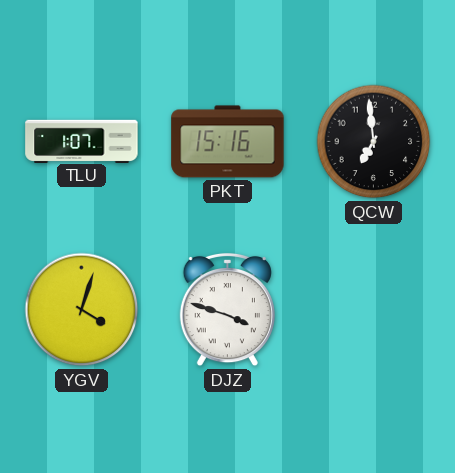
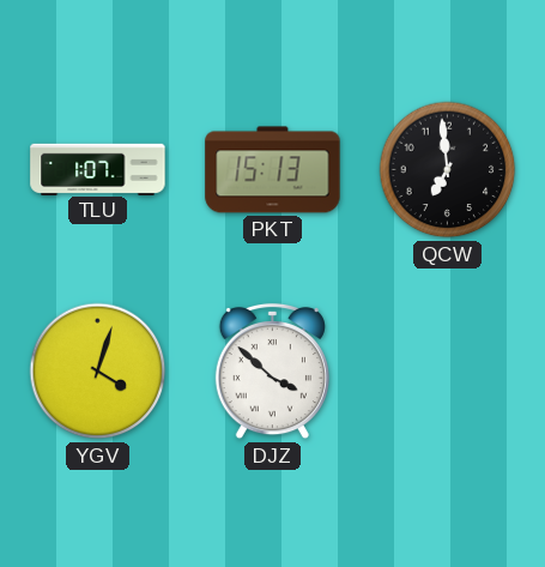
PKT: 15:16 -> 15:13
DJZ: 3:48 -> 3:52
